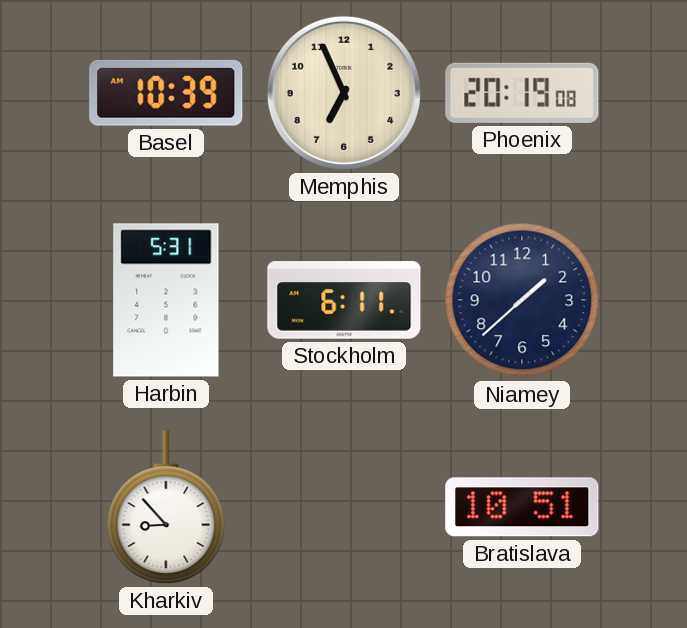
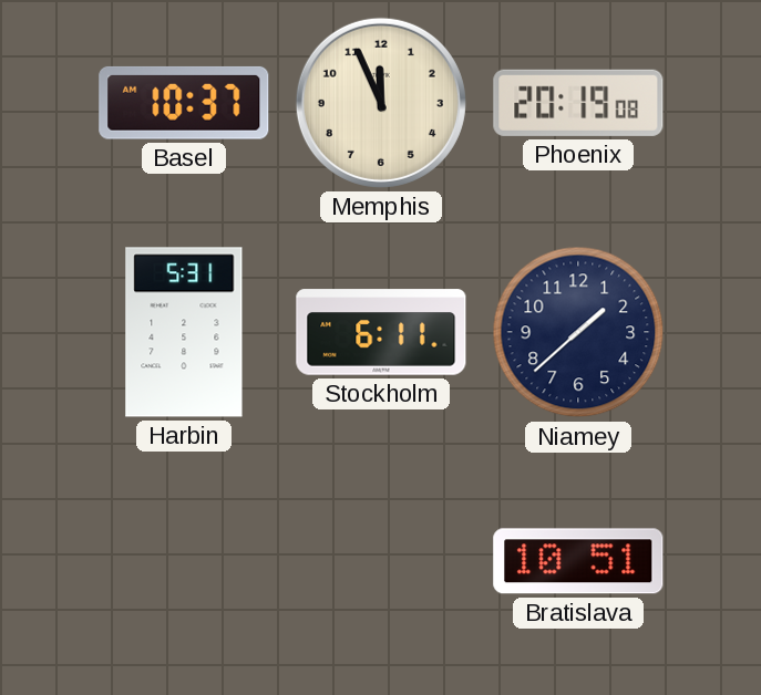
Basel: 10:39 -> 10:37
Memphis: 6:56 -> 11:56
Kharkiv: 8:53 -> none
